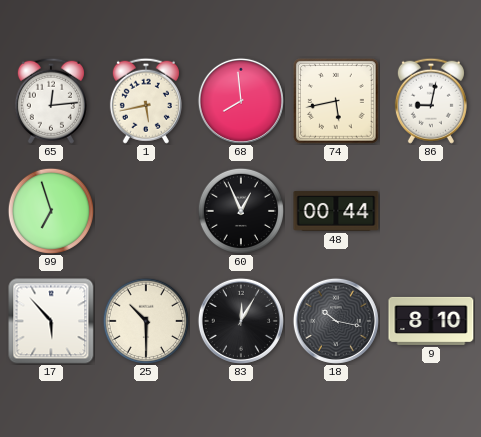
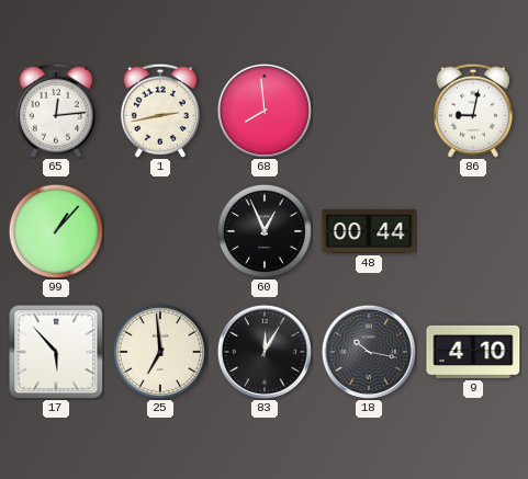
1: 5:43 -> 2:43
74: 5:43 -> none
99: 6:57 -> 1:07
25: 10:30 -> 6:59
9: 8:10 -> 4:10
